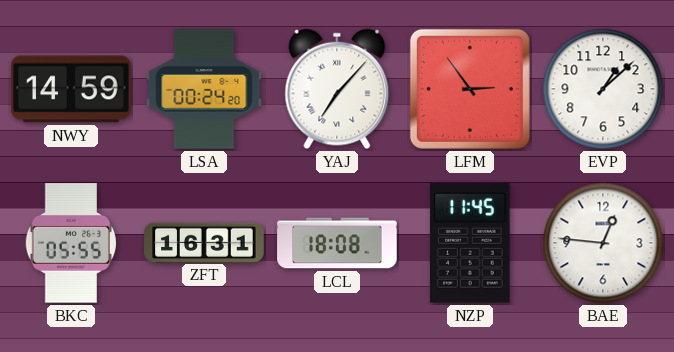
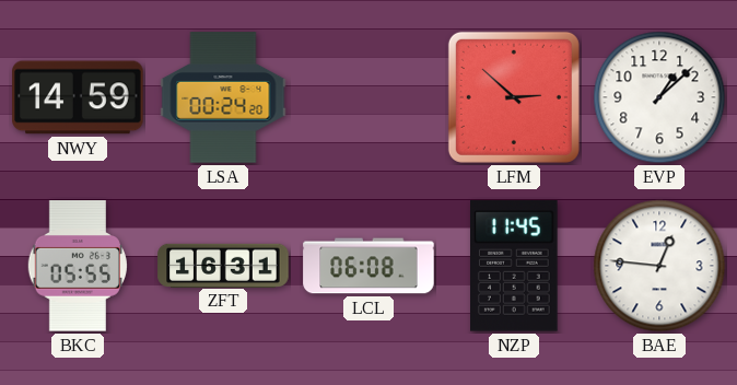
YAJ: 7:07 -> none
LFM: 2:54 -> 2:52
LCL: 18:08 -> 06:08
